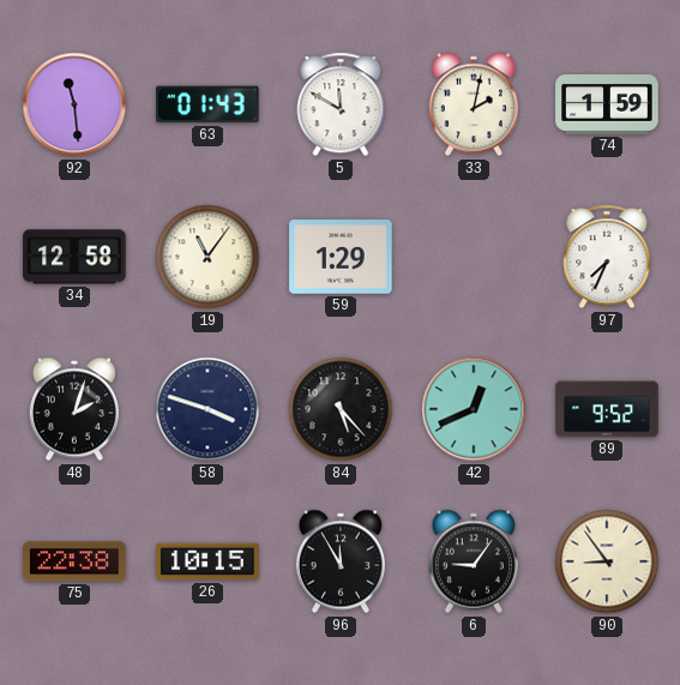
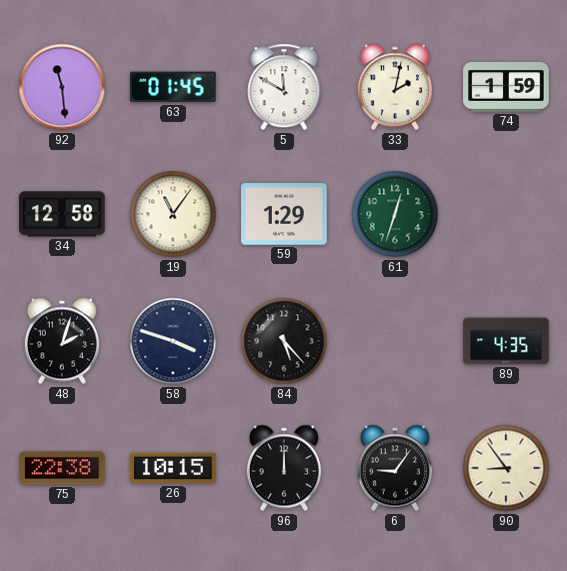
63: 01:43 -> 01:45
61: none -> 12:33
97: 7:34 -> none
42: 12:41 -> none
89: 9:52 -> 4:35
96: 11:55 -> 12:00
